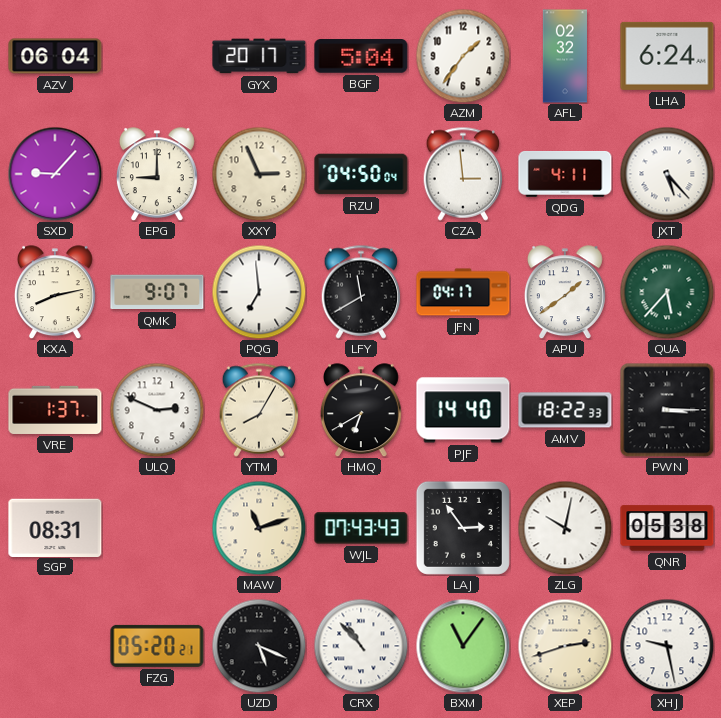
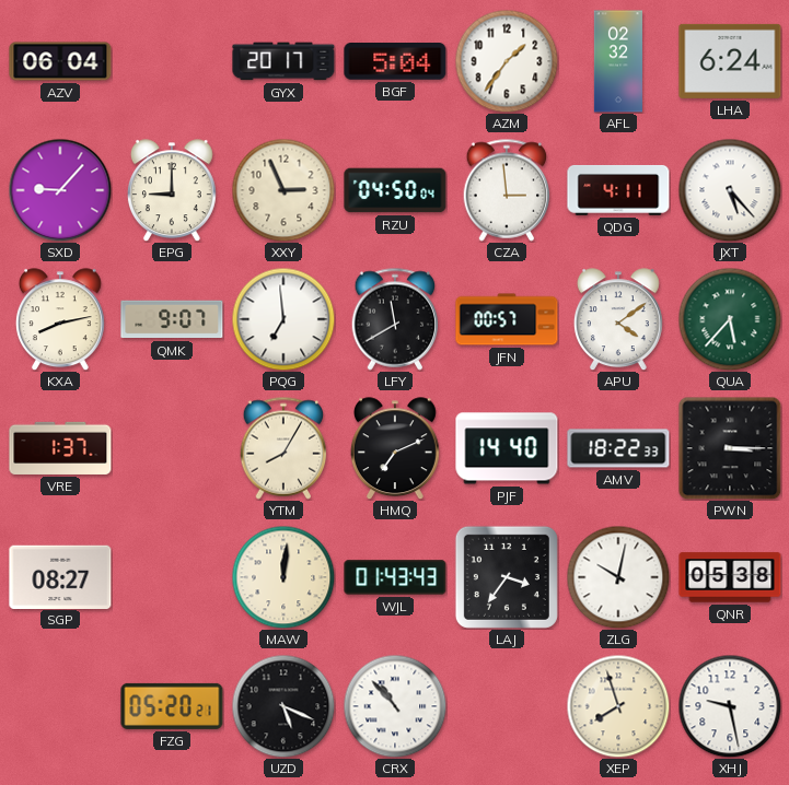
JFN: 04:17 -> 00:57
APU: 1:39 -> 4:09
ULQ: 2:49 -> none
HMQ: 6:40 -> 7:11
SGP: 08:31 -> 08:27
MAW: 11:12 -> 12:01
WJL: 07:43 -> 01:43
LAJ: 2:54 -> 3:36
BXM: 11:06 -> none
XEP: 2:42 -> 7:57
